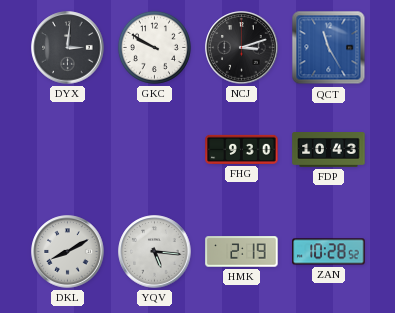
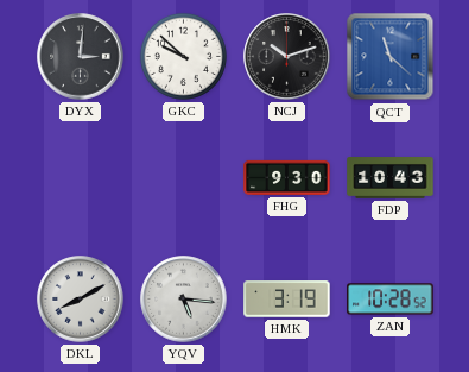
GKC: 9:50 -> 9:52
NCJ: 3:12 -> 10:12
QCT: 11:25 -> 11:22
HMK: 2:19 -> 3:19
